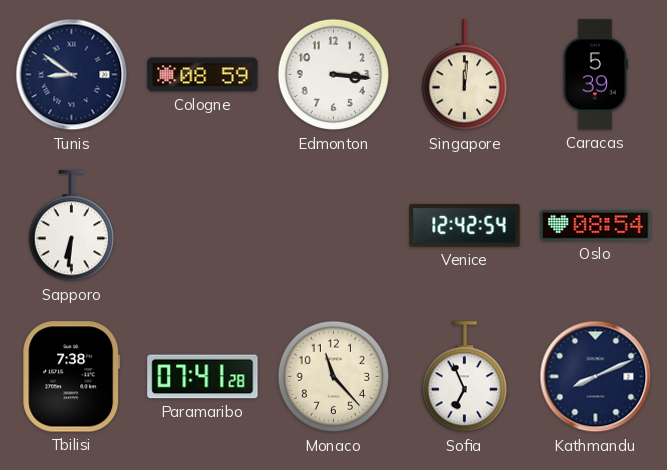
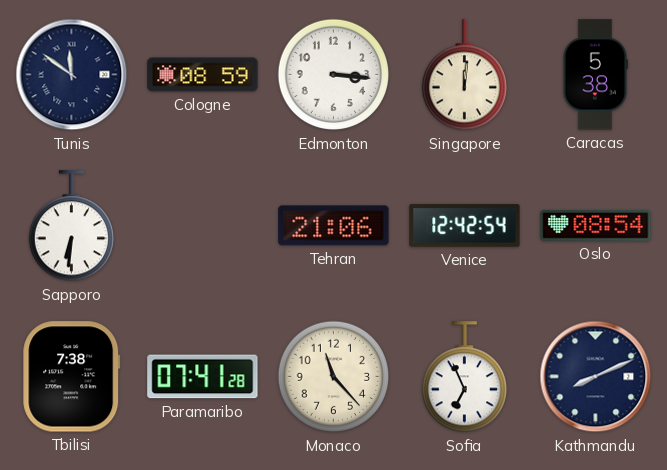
Tunis: 8:51 -> 11:51
Caracas: 5:39 -> 5:38
Tehran: none -> 21:06
